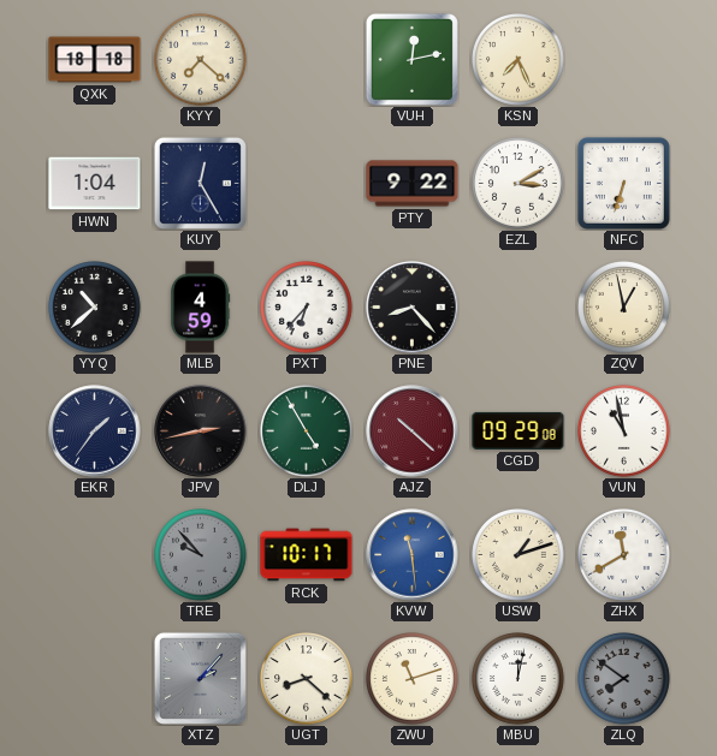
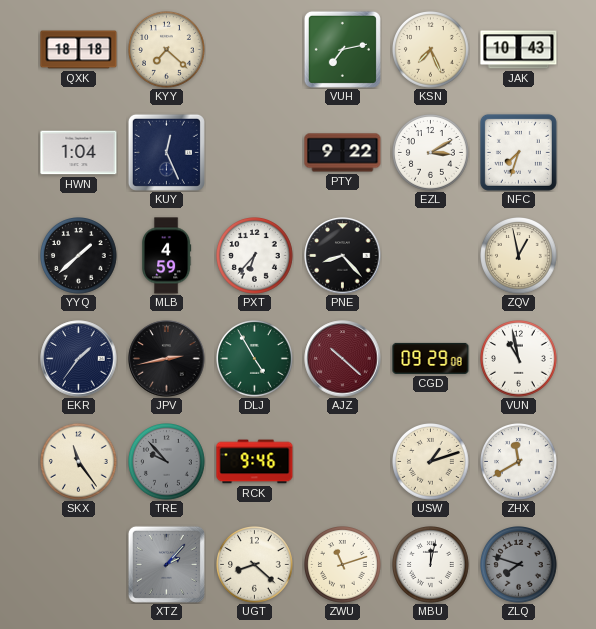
VUH: 12:13 -> 7:13
JAK: none -> 10:43
KUY: 12:25 -> 12:26
NFC: 6:33 -> 7:33
YYQ: 10:38 -> 1:38
SKX: none -> 11:24
RCK: 10:17 -> 9:46
KVW: 11:29 -> none
ZLQ: 7:51 -> 7:48
